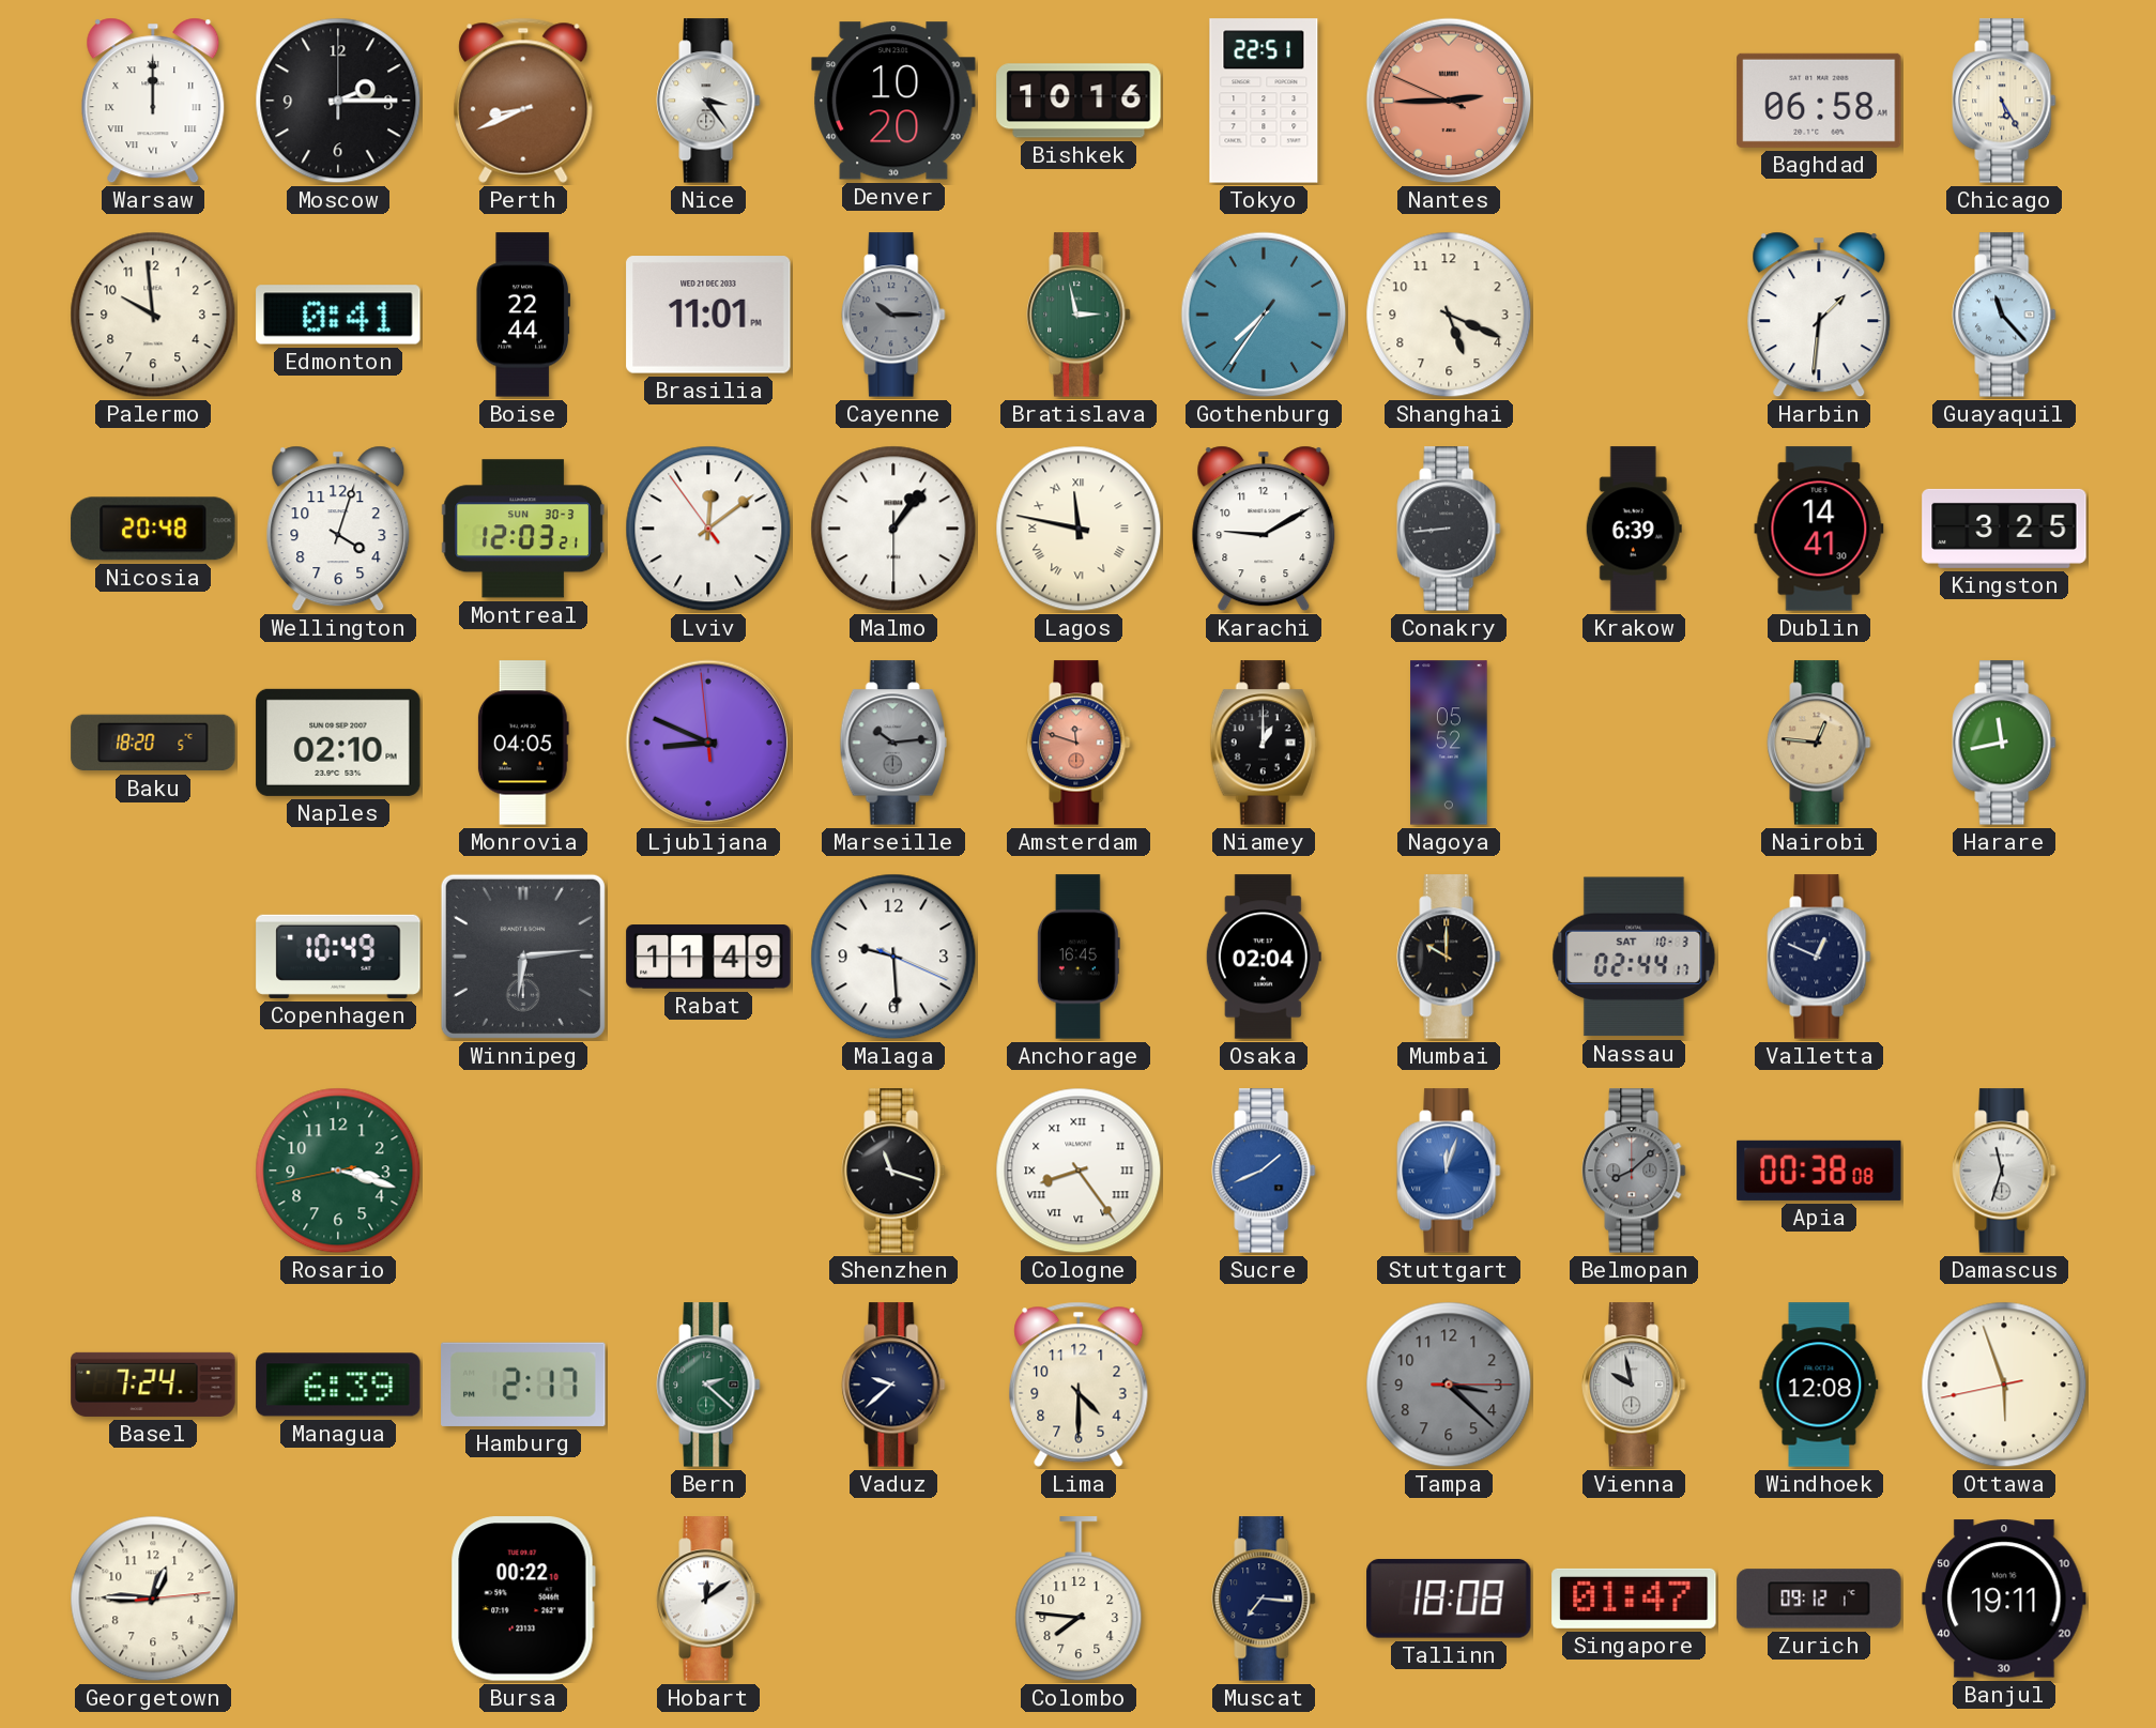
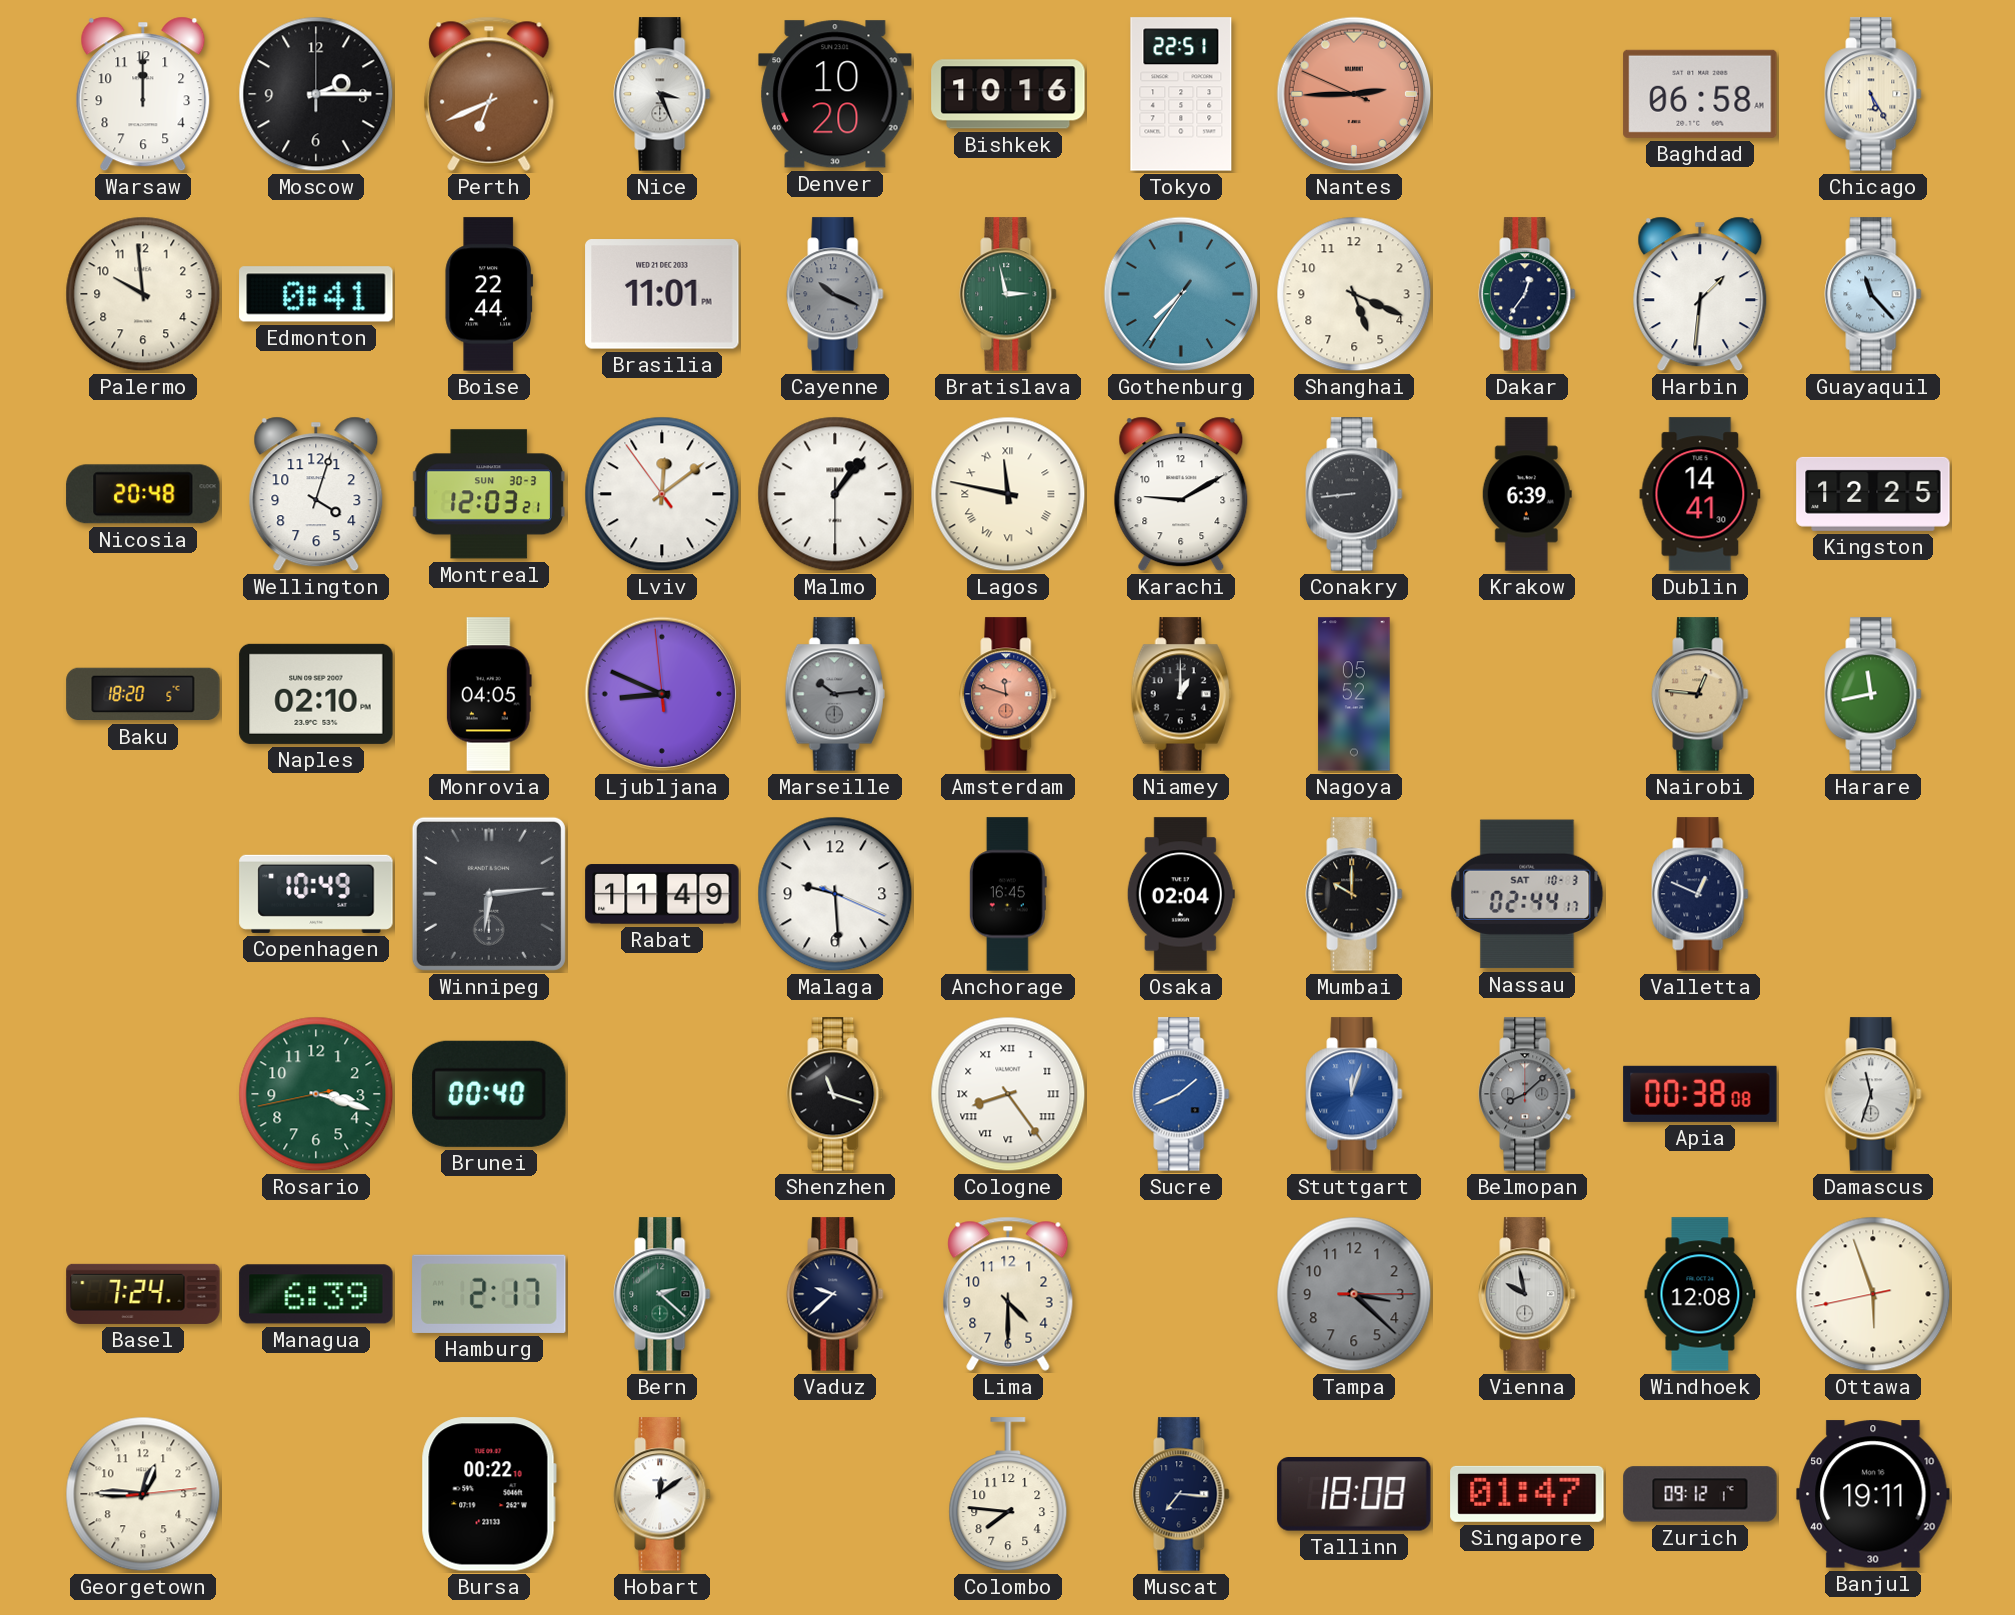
Warsaw numerals: Roman -> Arabic
Perth: 8:41 -> 6:41
Nice: 3:24 -> 3:26
Cayenne: 10:15 -> 10:19
Dakar: none -> 12:36
Kingston: 3:25 -> 12:25
Brunei: none -> 00:40
